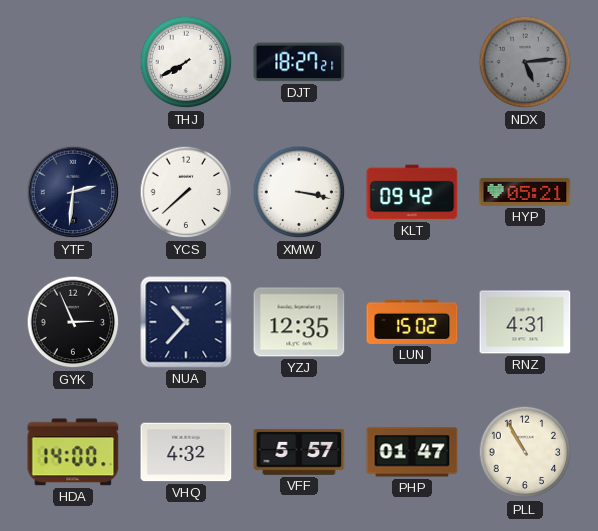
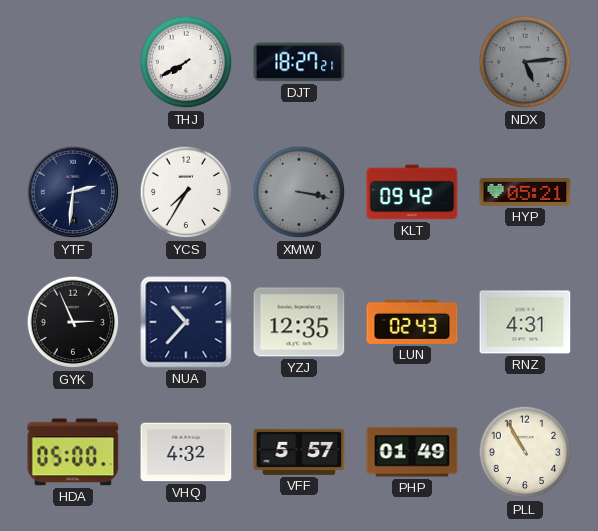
YCS: 7:38 -> 7:35
XMW dial: white -> grey
LUN: 15:02 -> 02:43
HDA: 14:00 -> 05:00
PHP: 01:47 -> 01:49
